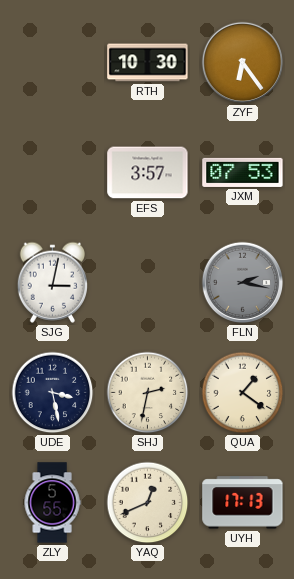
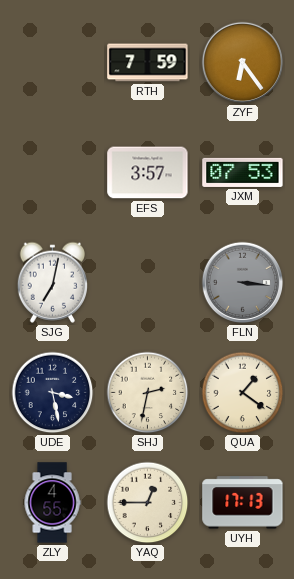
RTH: 10:30 -> 7:59
SJG: 3:02 -> 7:02
FLN: 2:17 -> 3:16
ZLY: 5:55 -> 4:55
YAQ: 12:41 -> 12:45
